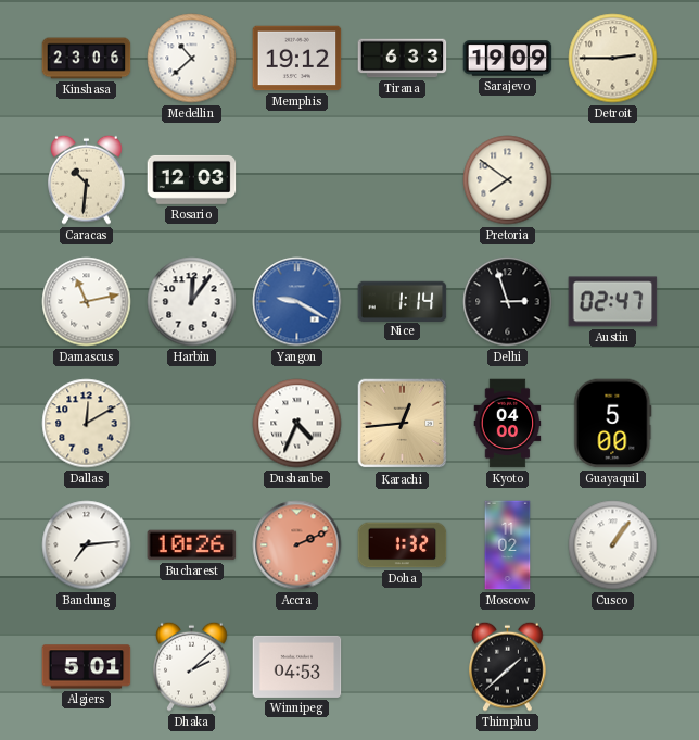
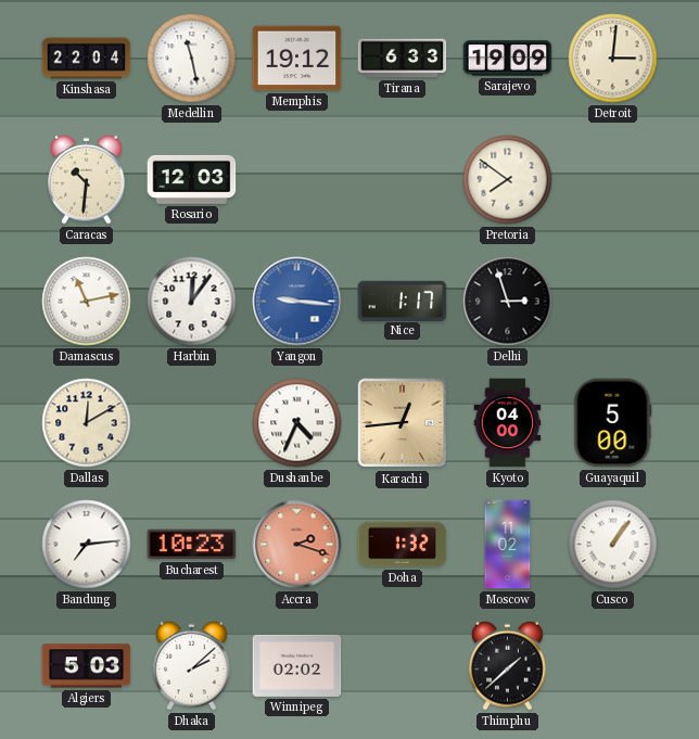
Kinshasa: 23:06 -> 22:04
Medellin: 10:38 -> 11:28
Detroit: 2:45 -> 3:01
Yangon: 9:20 -> 9:16
Nice: 1:14 -> 1:17
Austin: 02:47 -> none
Bucharest: 10:26 -> 10:23
Accra: 2:11 -> 2:18
Algiers: 5:01 -> 5:03
Winnipeg: 04:53 -> 02:02
